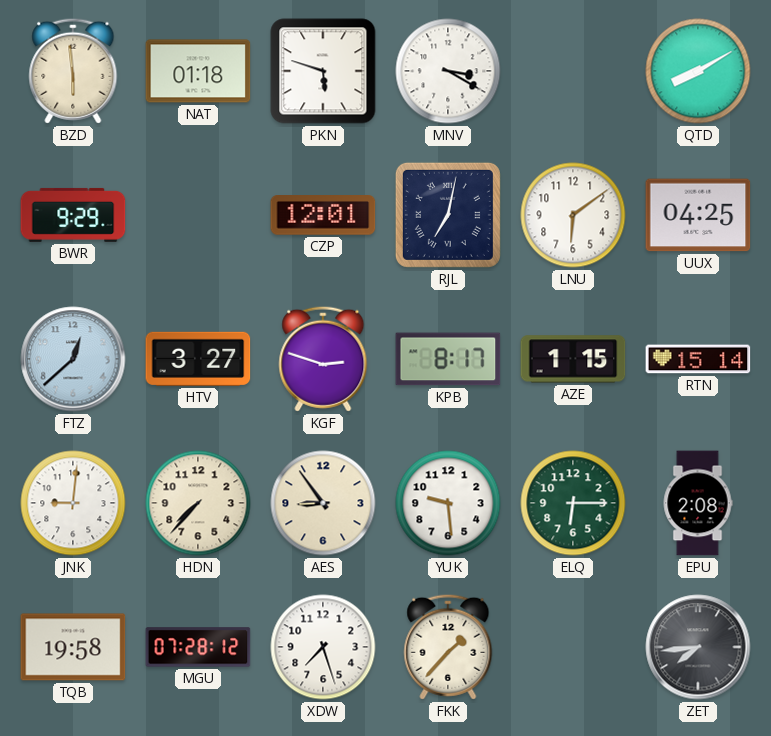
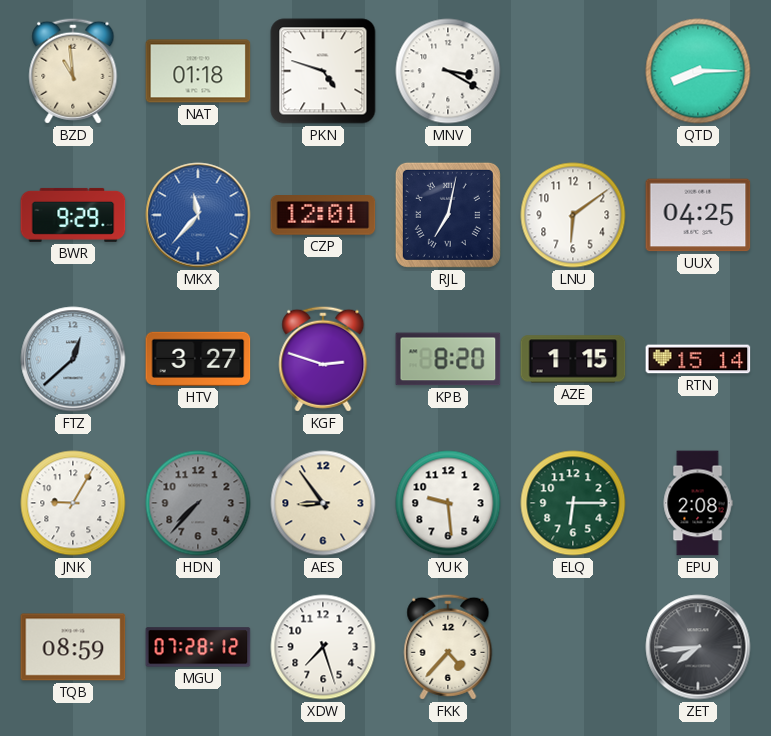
BZD: 5:59 -> 10:59
PKN: 5:48 -> 4:48
QTD: 8:10 -> 8:15
MKX: none -> 11:37
KPB: 8:17 -> 8:20
JNK: 9:01 -> 9:05
HDN dial: cream -> grey
TQB: 19:58 -> 08:59
FKK: 1:37 -> 4:37
